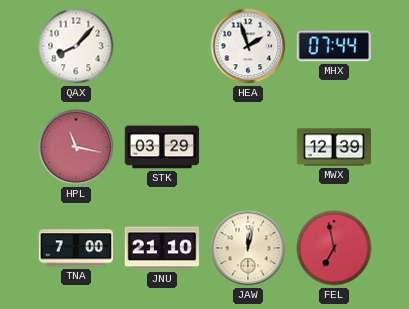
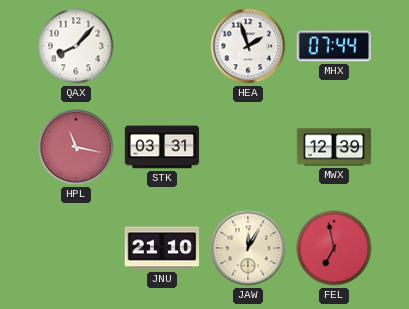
STK: 03:29 -> 03:31
TNA: 7:00 -> none
JAW: 12:02 -> 12:05
